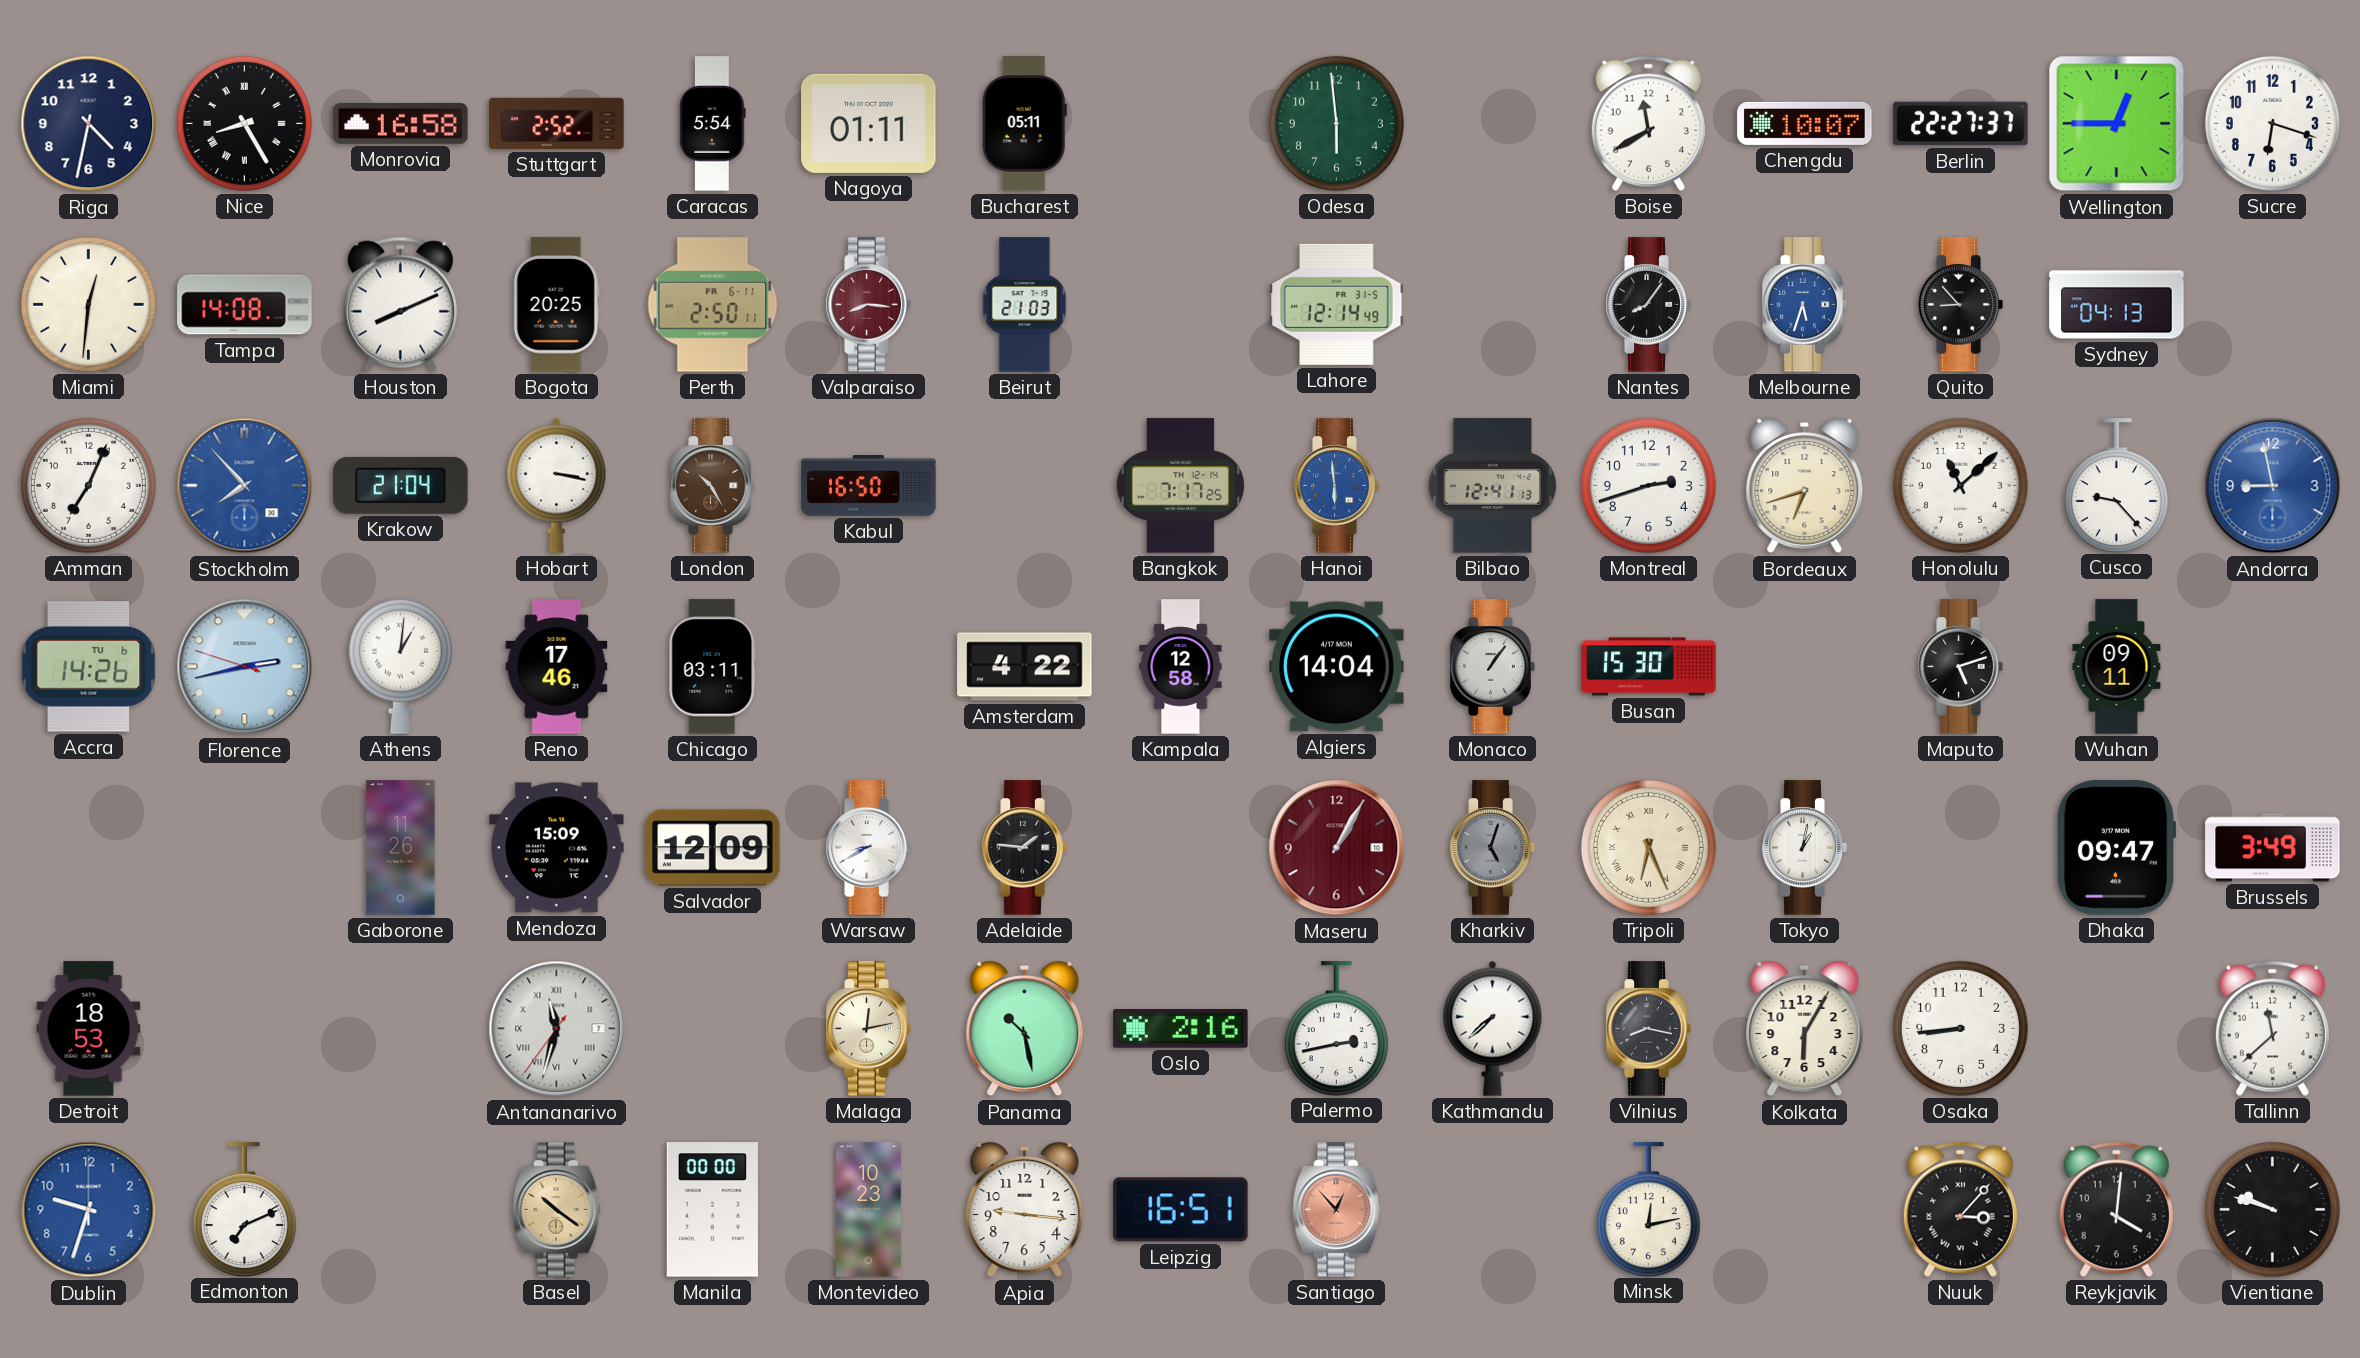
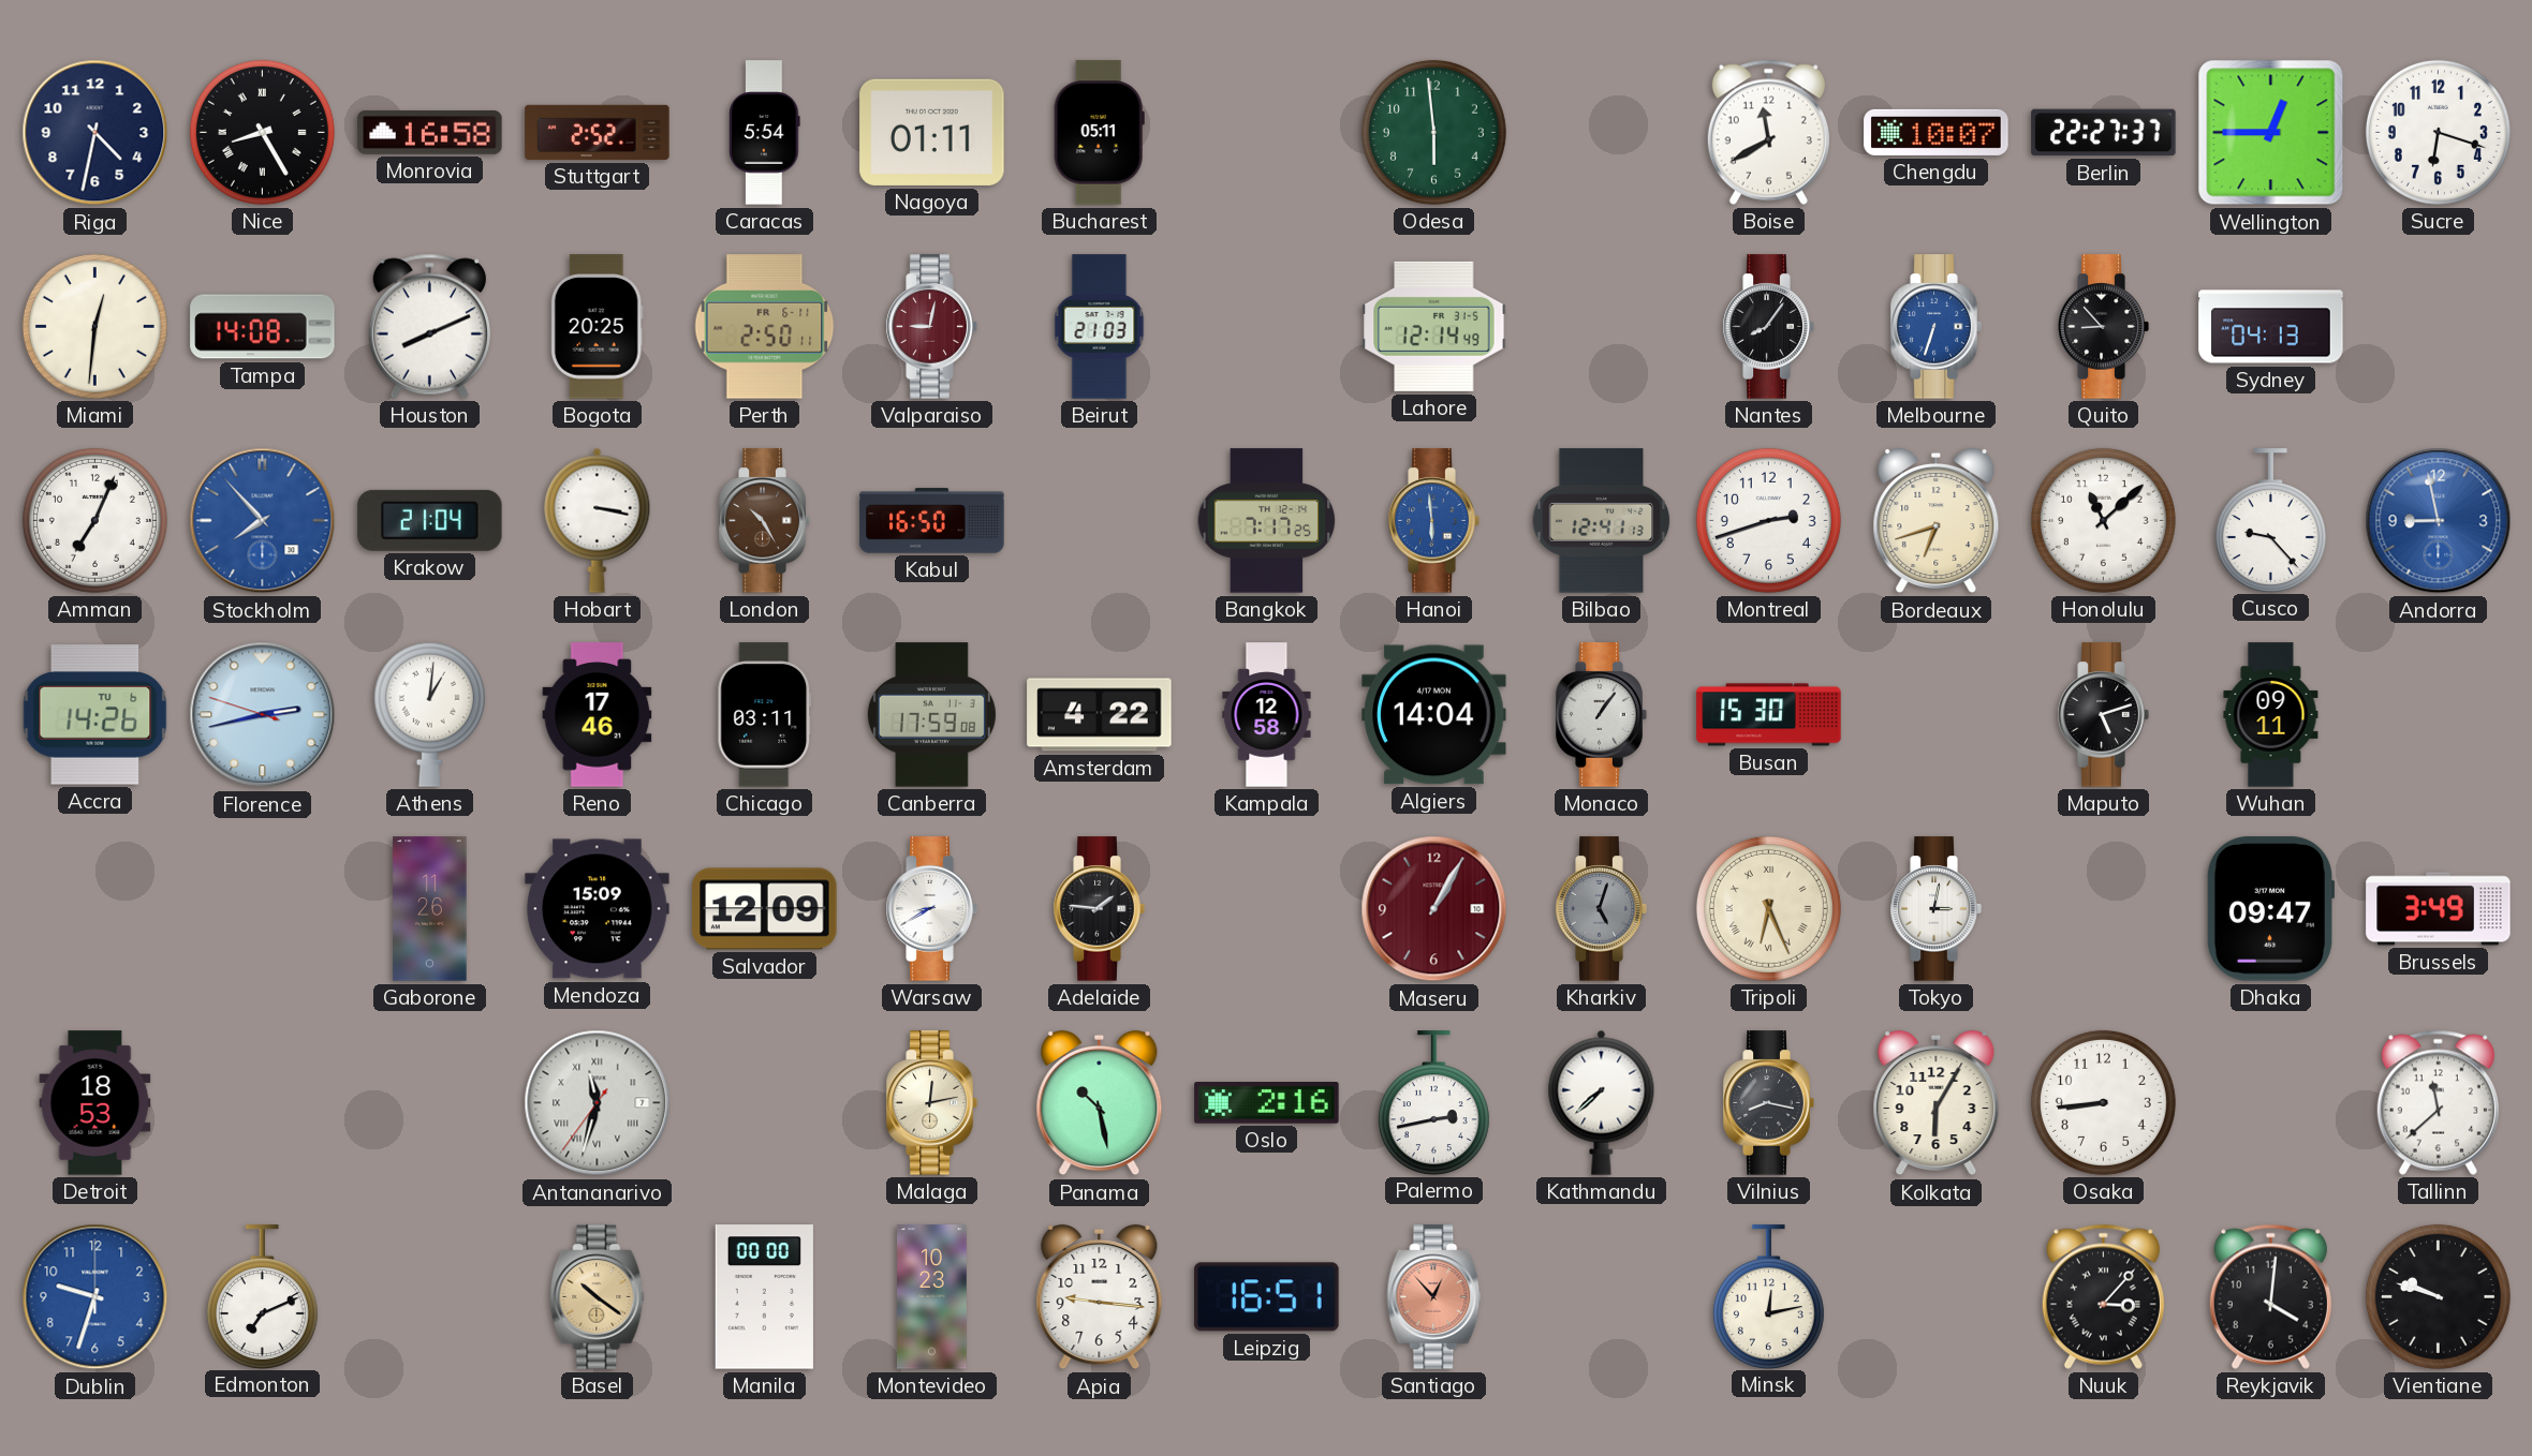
Valparaiso: 8:16 -> 9:02
Melbourne: 5:33 -> 6:33
Canberra: none -> 17:59
Tokyo: 1:02 -> 3:02
